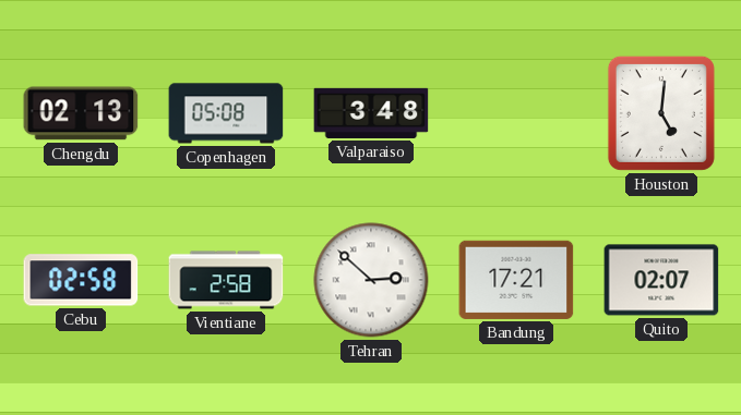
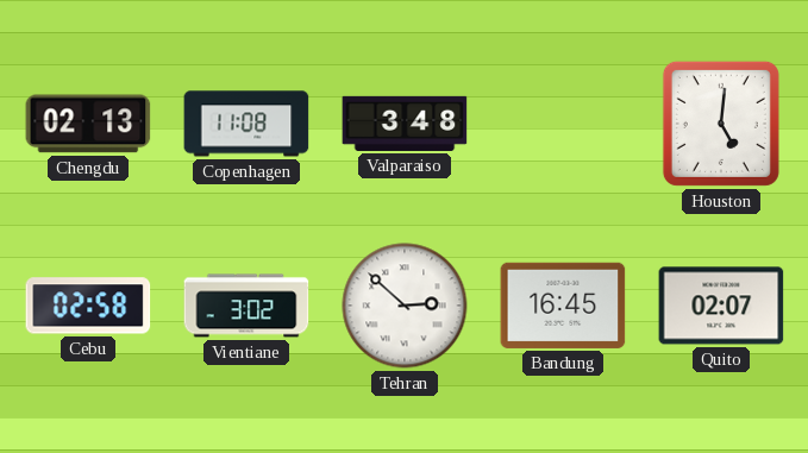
Copenhagen: 05:08 -> 11:08
Vientiane: 2:58 -> 3:02
Bandung: 17:21 -> 16:45
